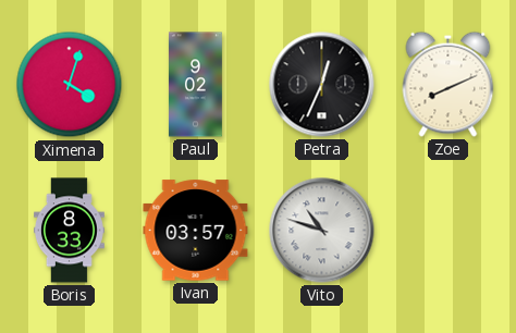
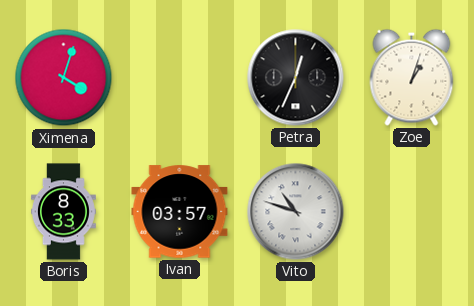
Paul: 9:02 -> none
Zoe: 8:11 -> 1:03
